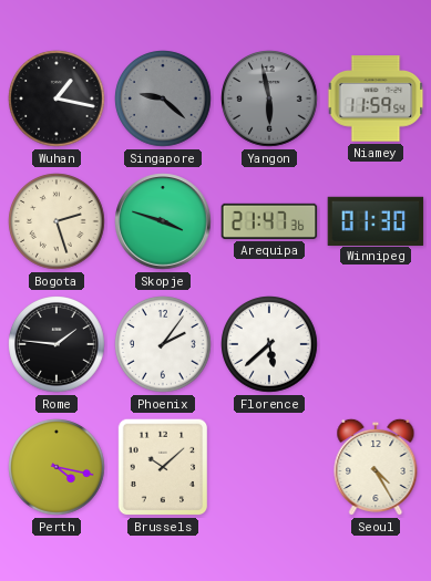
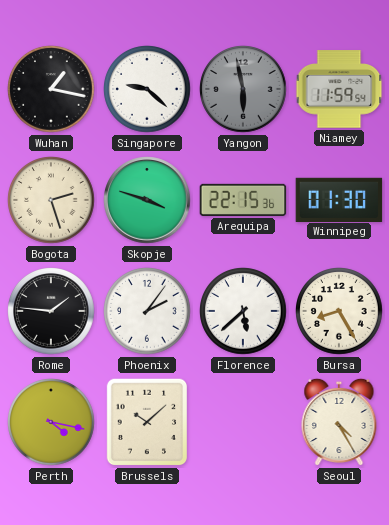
Singapore dial: grey -> white
Arequipa: 21:47 -> 22:15
Bursa: none -> 8:25
